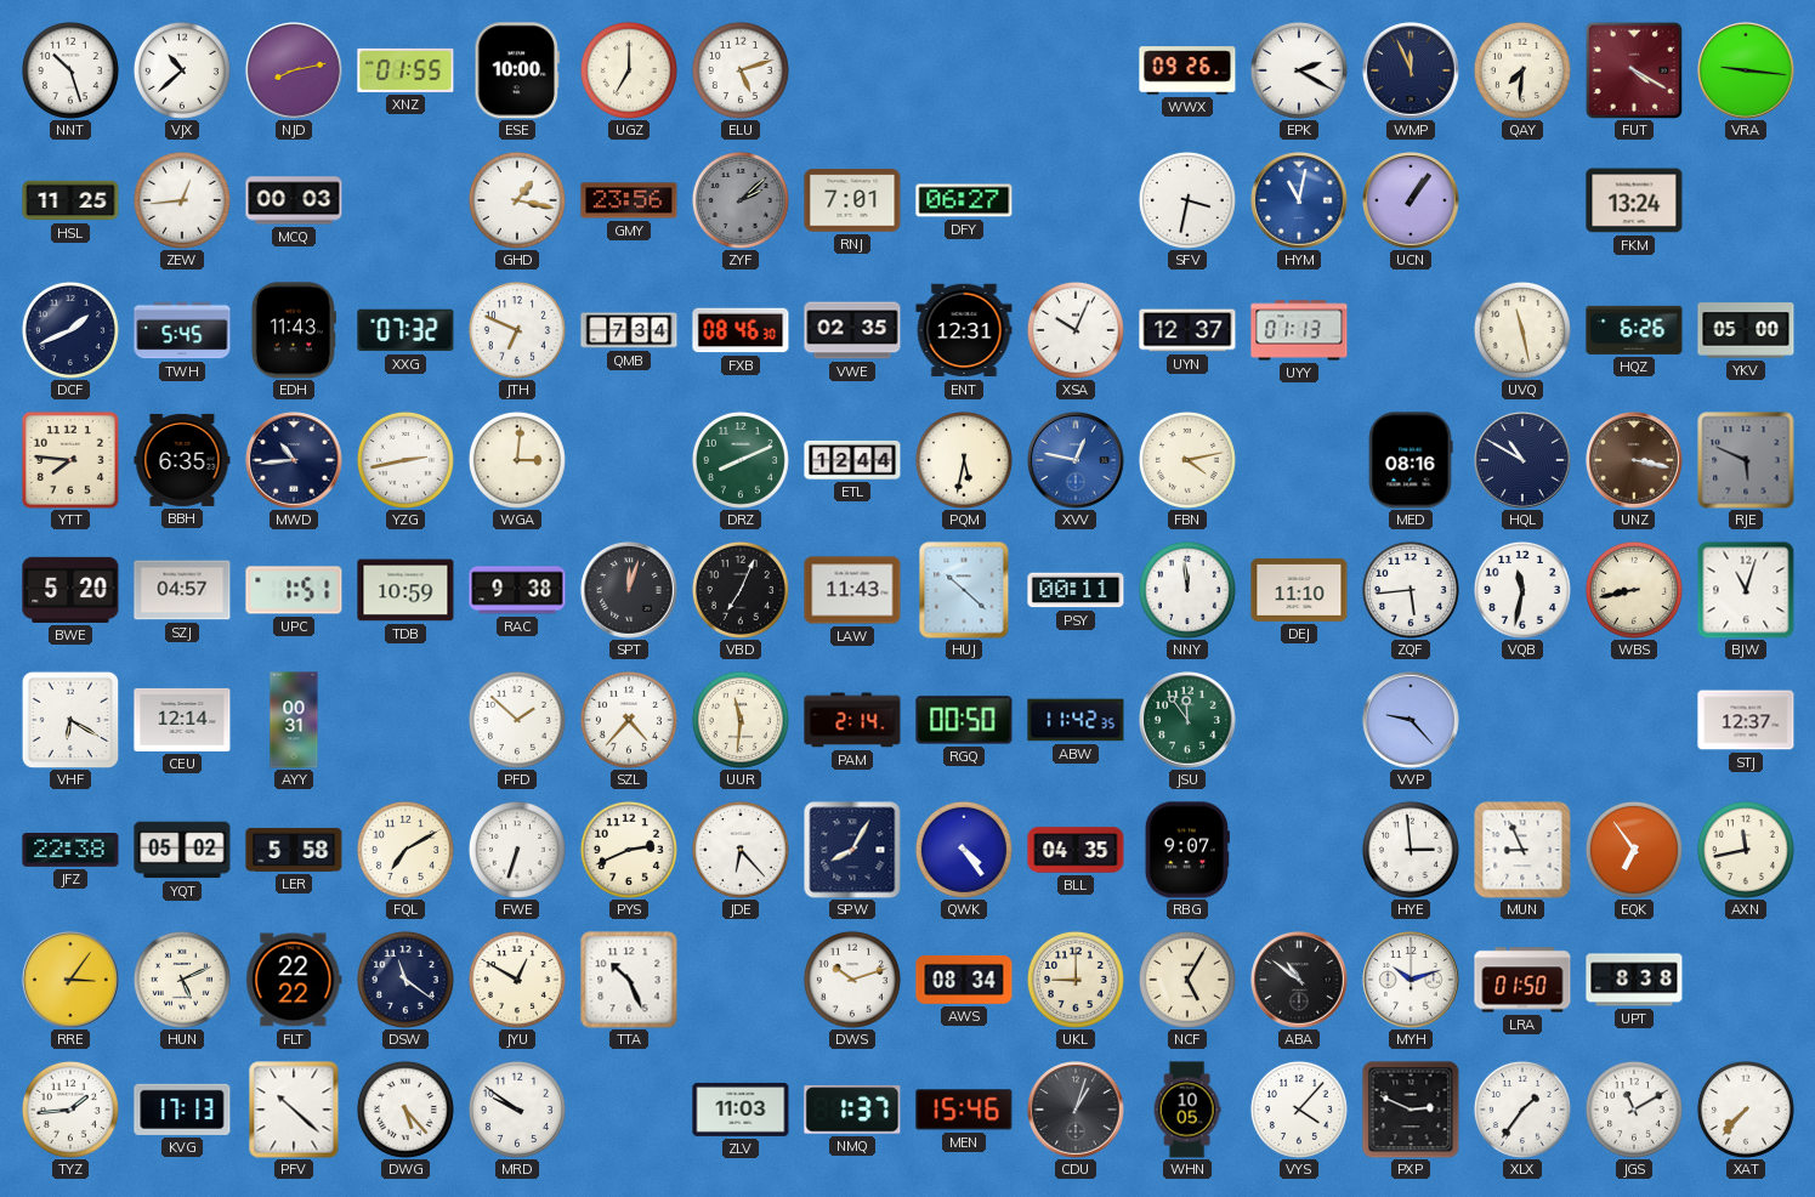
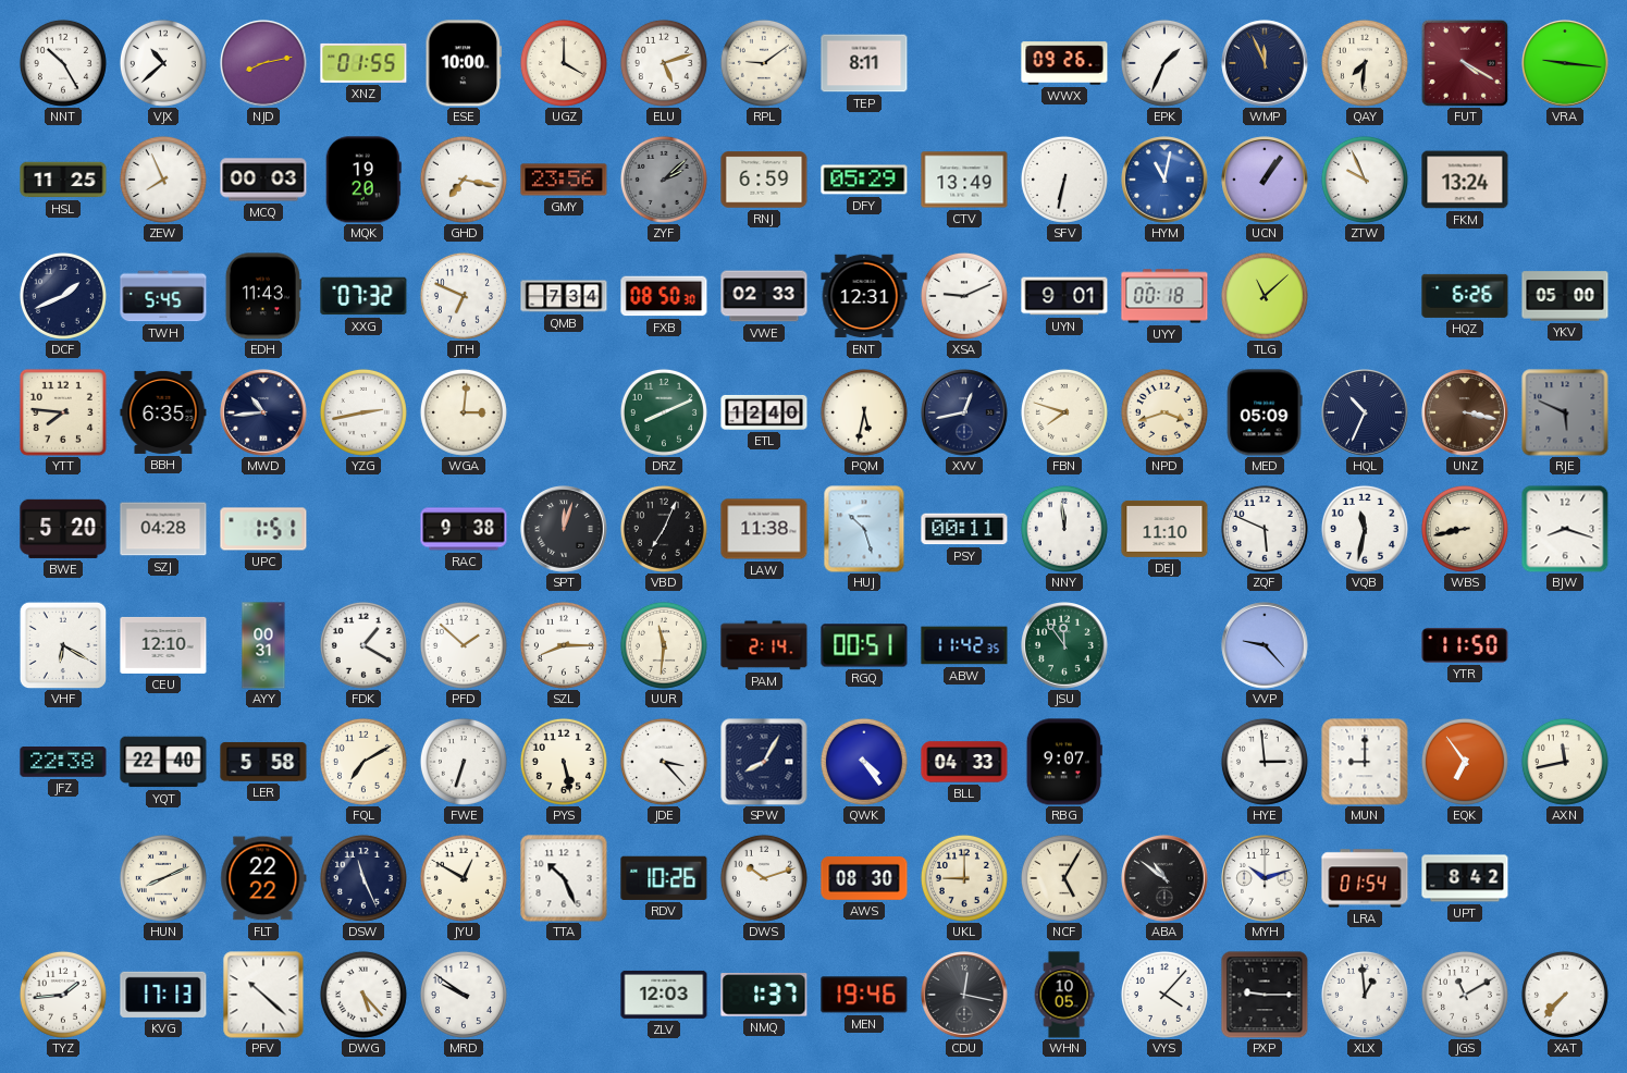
NNT: 10:27 -> 10:25
UGZ: 7:00 -> 4:00
RPL: none -> 9:09
TEP: none -> 8:11
EPK: 2:20 -> 1:34
ZEW: 12:44 -> 7:56
MQK: none -> 19:20
GHD: 1:17 -> 7:17
RNJ: 7:01 -> 6:59
DFY: 06:27 -> 05:29
CTV: none -> 13:49
SFV: 3:32 -> 6:32
ZTW: none -> 9:56
FXB: 08:46 -> 08:50
VWE: 02:35 -> 02:33
XSA: 10:04 -> 9:11
UYN: 12:37 -> 9:01
UYY: 01:13 -> 00:18
TLG: none -> 11:08
UVQ: 11:28 -> none
ETL: 12:44 -> 12:40
XVV: 12:47 -> 12:43
XVV dial: blue -> navy
FBN: 4:13 -> 7:48
NPD: none -> 3:42
MED: 08:16 -> 05:09
HQL: 10:50 -> 10:34
SZJ: 04:57 -> 04:28
TDB: 10:59 -> none
LAW: 11:43 -> 11:38
HUJ: 10:22 -> 10:27
ZQF: 5:44 -> 5:49
BJW: 11:03 -> 8:18
CEU: 12:14 -> 12:10
FDK: none -> 1:20
SZL: 4:37 -> 8:15
RGQ: 00:50 -> 00:51
YTR: none -> 11:50
STJ: 12:37 -> none
YQT: 05:02 -> 22:40
PYS: 2:41 -> 5:28
JDE: 6:23 -> 3:23
BLL: 04:35 -> 04:33
MUN: 8:56 -> 9:00
RRE: 3:06 -> none
HUN: 5:11 -> 8:11
DSW: 11:21 -> 11:26
RDV: none -> 10:26
AWS: 08:34 -> 08:30
LRA: 01:50 -> 01:54
UPT: 8:38 -> 8:42
ZLV: 11:03 -> 12:03
MEN: 15:46 -> 19:46
CDU: 1:03 -> 12:17
PXP: 2:49 -> 9:15
XLX: 1:36 -> 12:59
